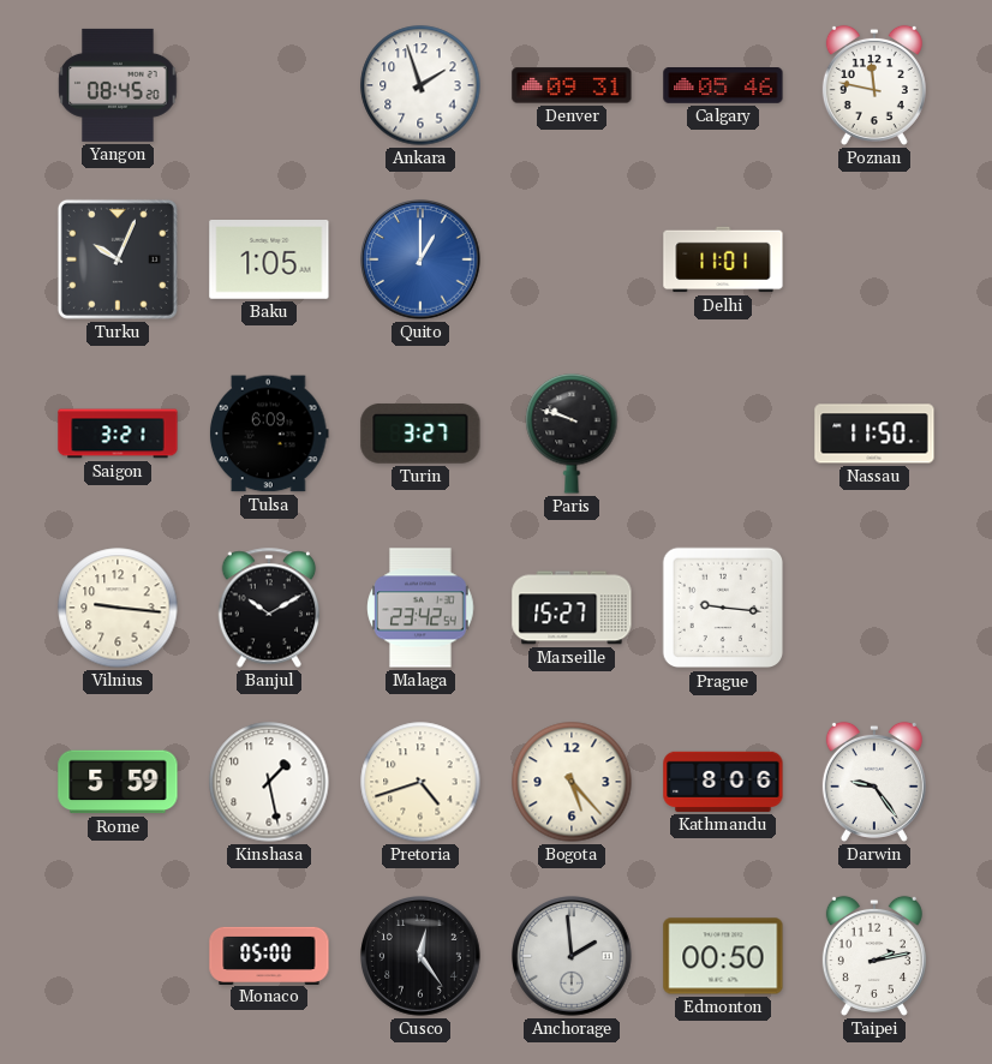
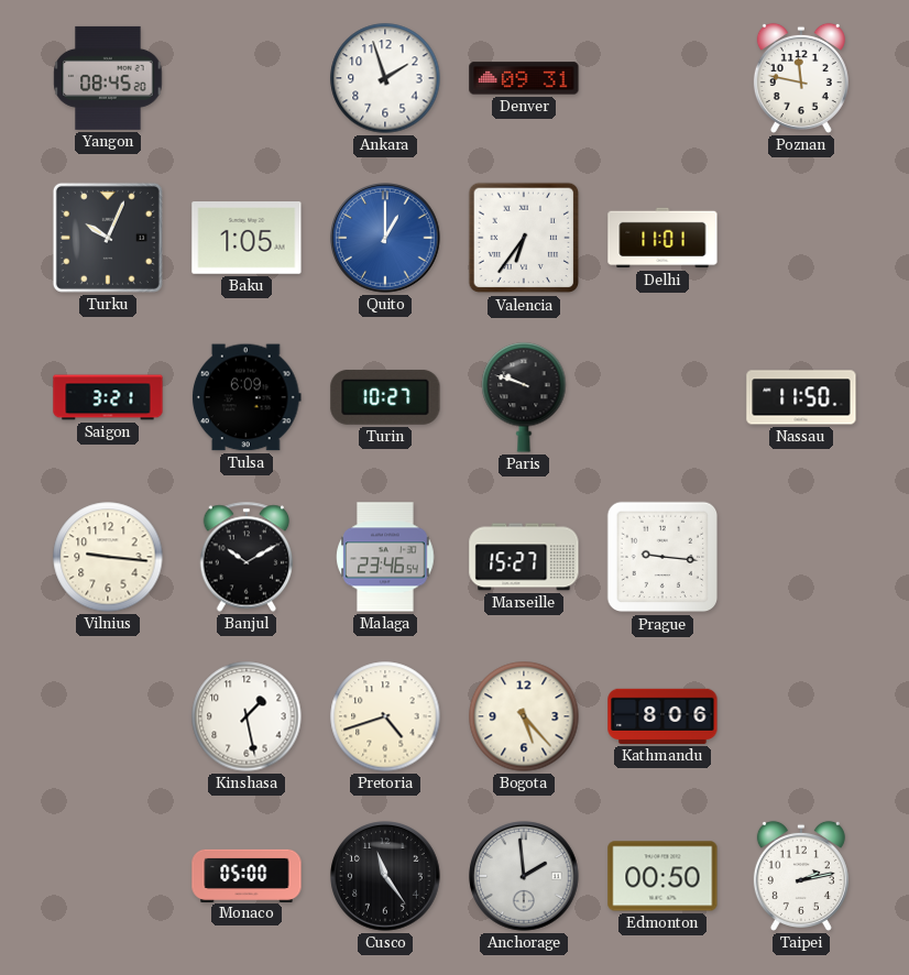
Calgary: 05:46 -> none
Valencia: none -> 6:36
Turin: 3:27 -> 10:27
Malaga: 23:42 -> 23:46
Rome: 5:59 -> none
Darwin: 9:24 -> none
Cusco: 12:24 -> 11:24
